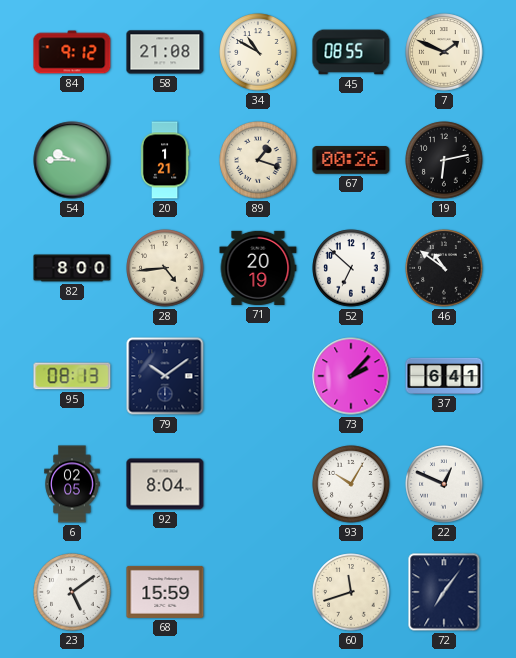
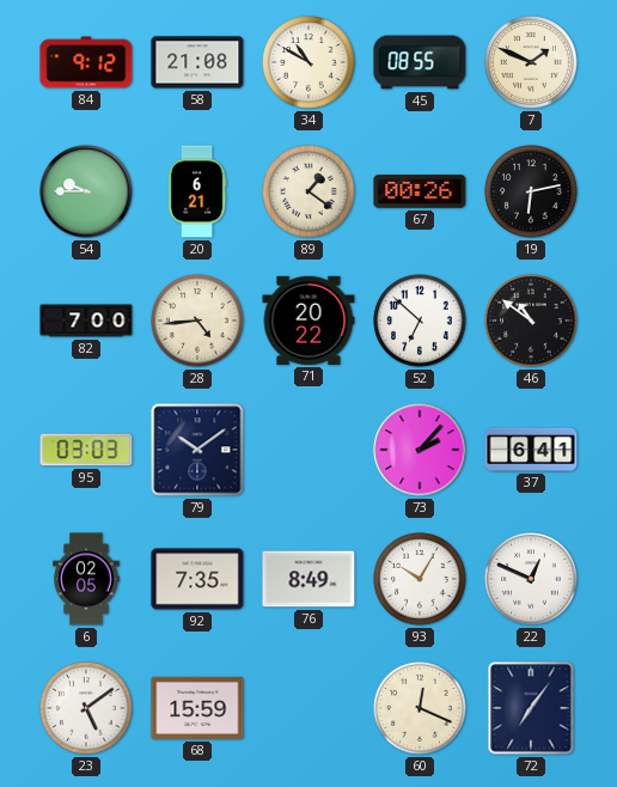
20: 1:21 -> 6:21
89: 1:18 -> 1:21
82: 8:00 -> 7:00
71: 20:19 -> 20:22
95: 08:13 -> 03:03
92: 8:04 -> 7:35
76: none -> 8:49
60: 11:42 -> 12:19
